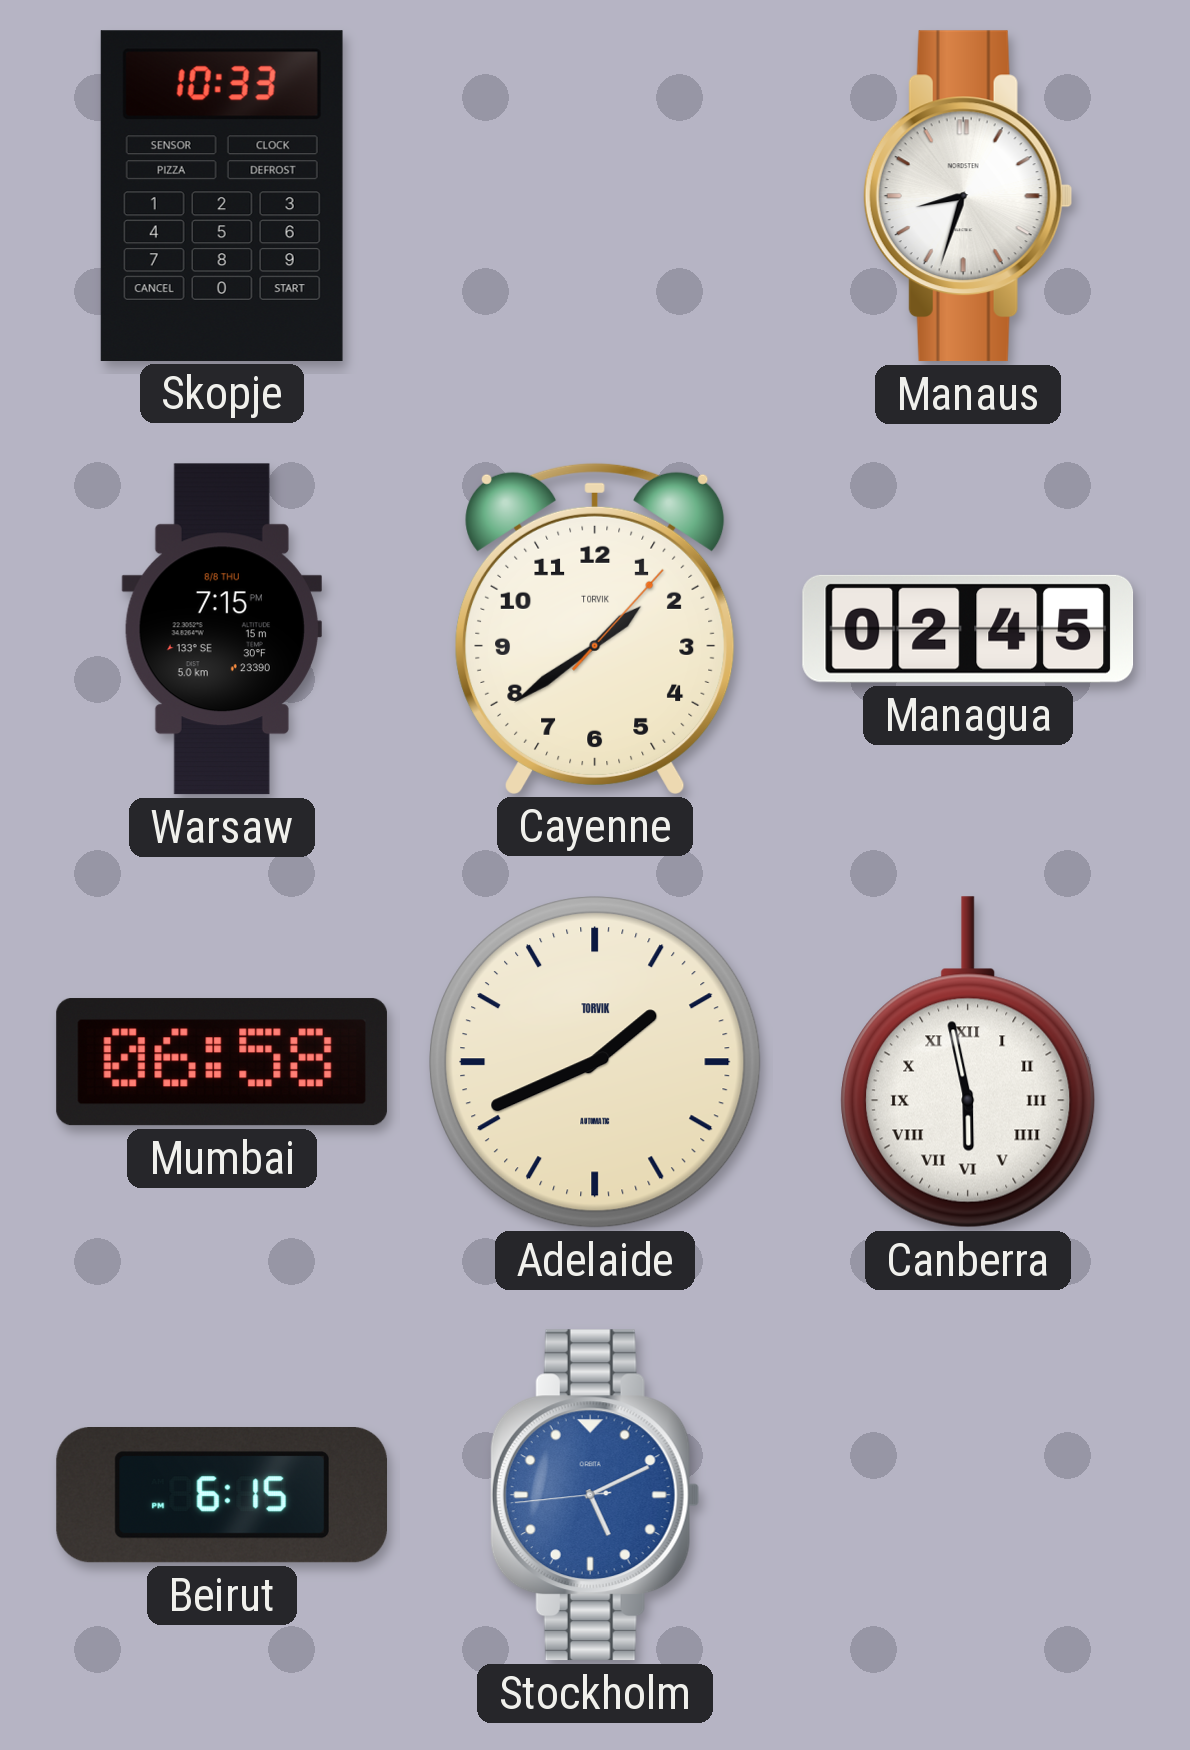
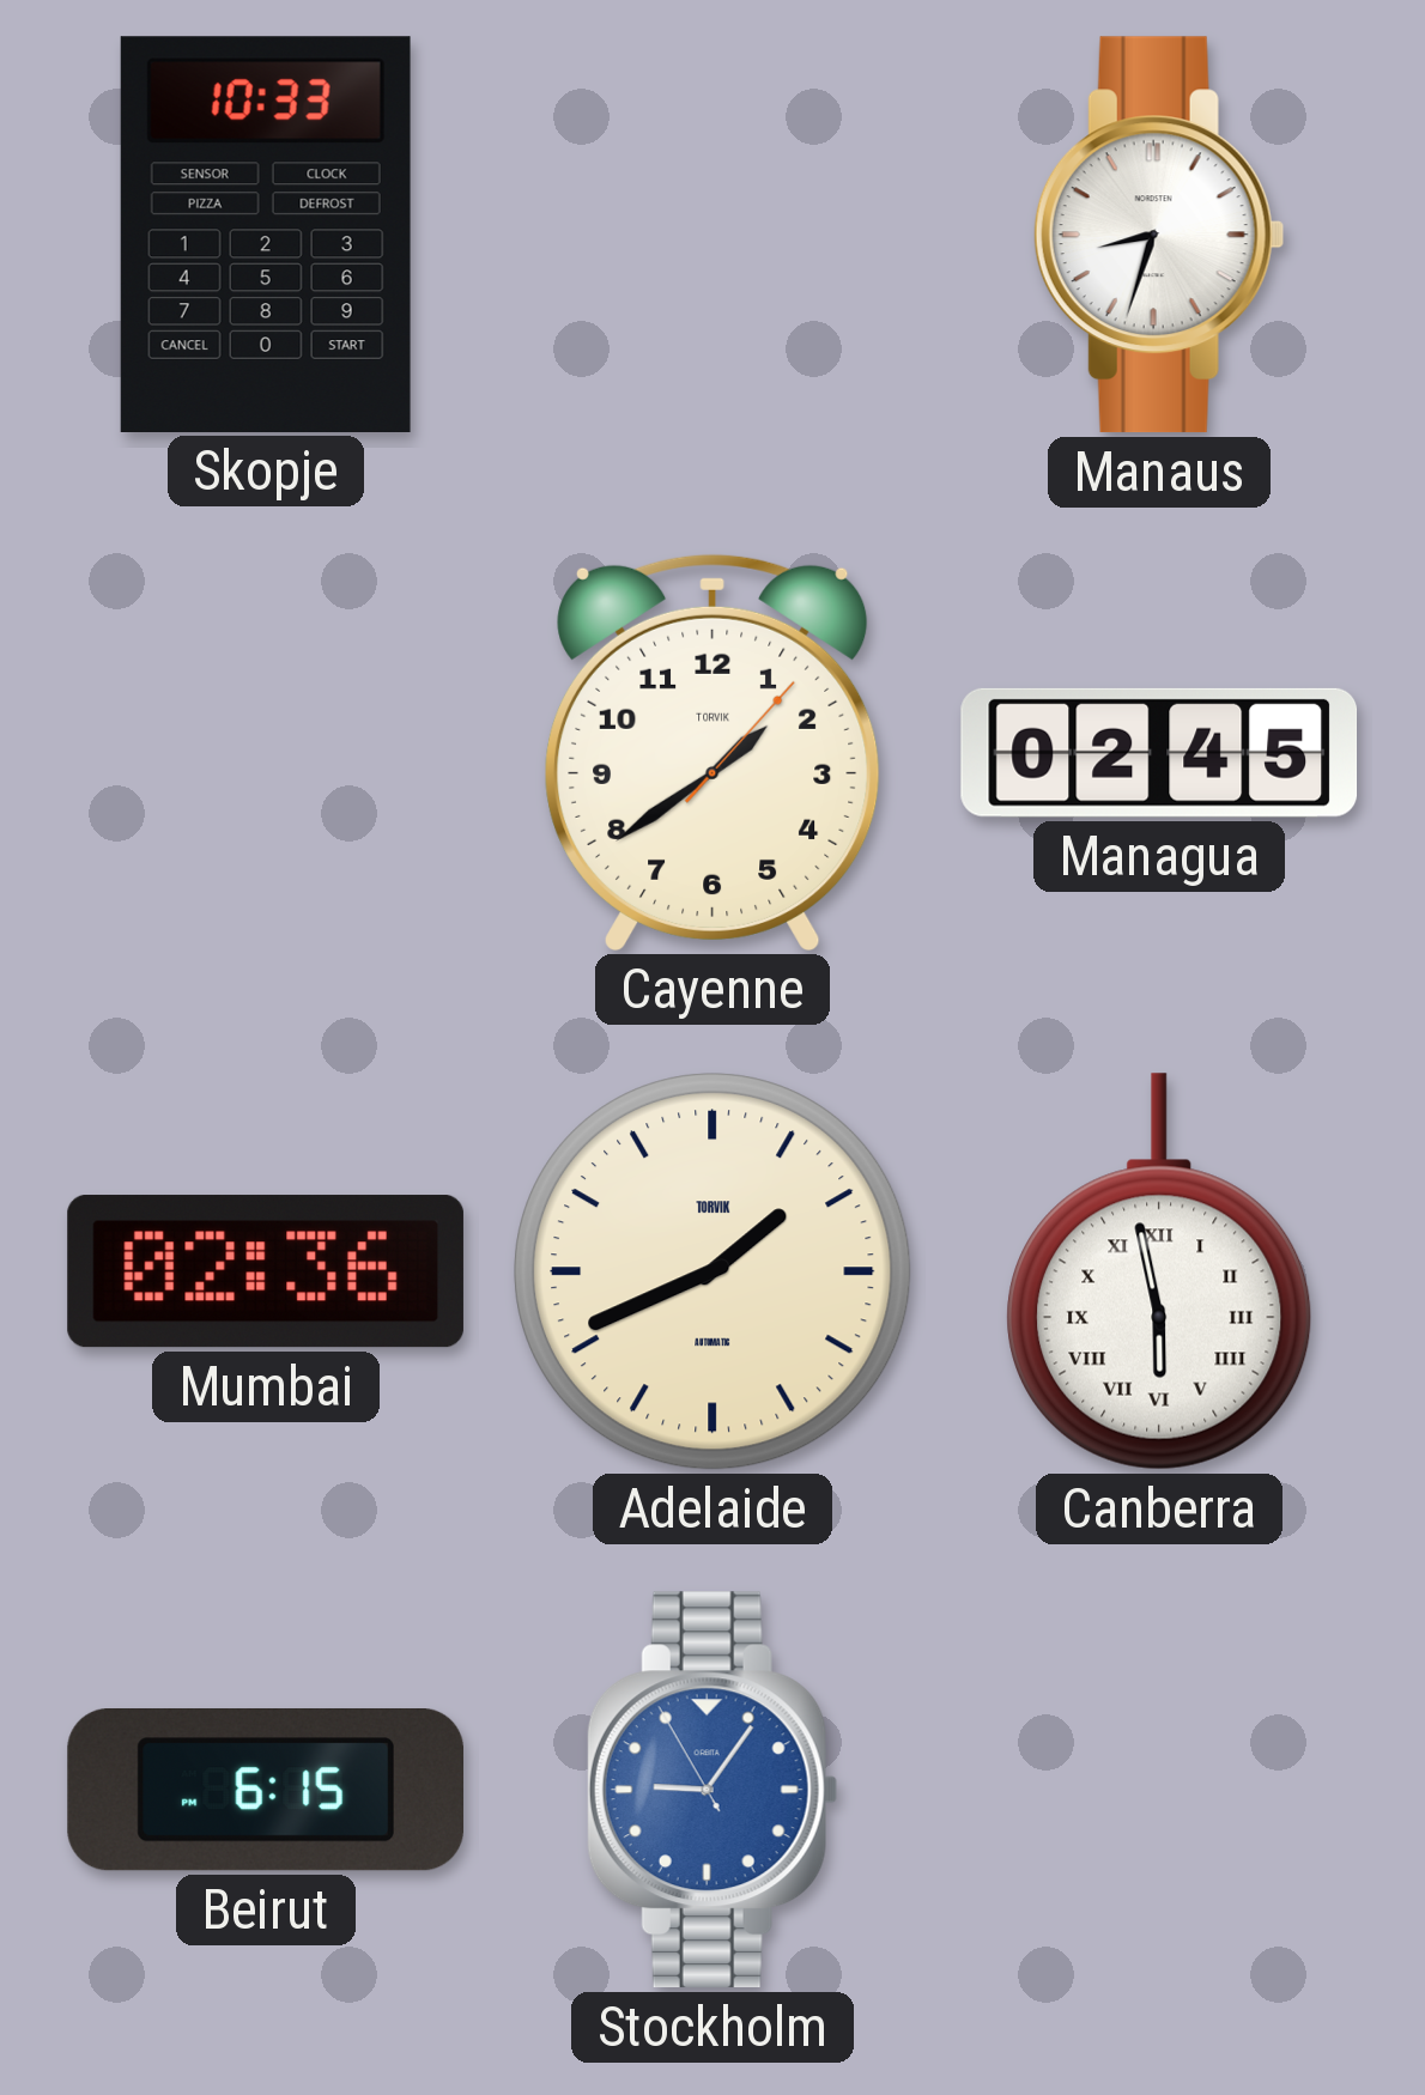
Warsaw: 7:15 -> none
Mumbai: 06:58 -> 02:36
Stockholm: 5:10 -> 9:05
